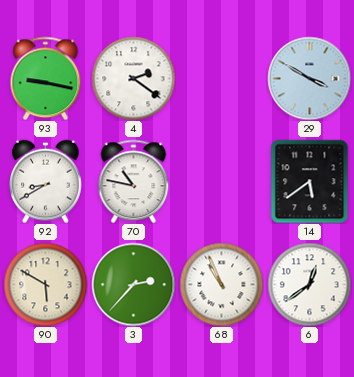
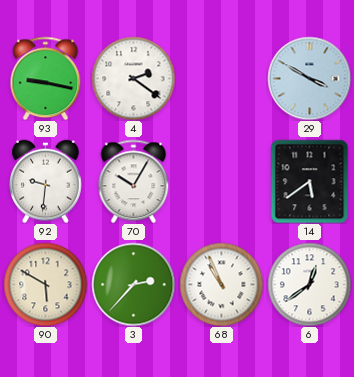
92: 8:40 -> 9:31
70: 10:47 -> 10:05
